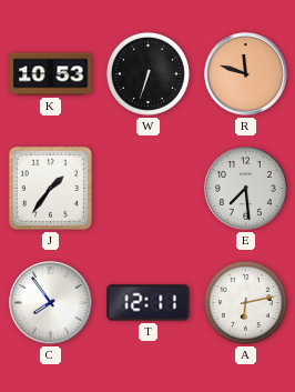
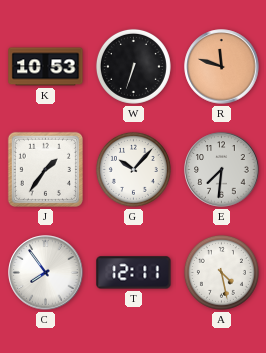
G: none -> 10:07
E: 7:29 -> 7:31
A: 6:13 -> 4:28
